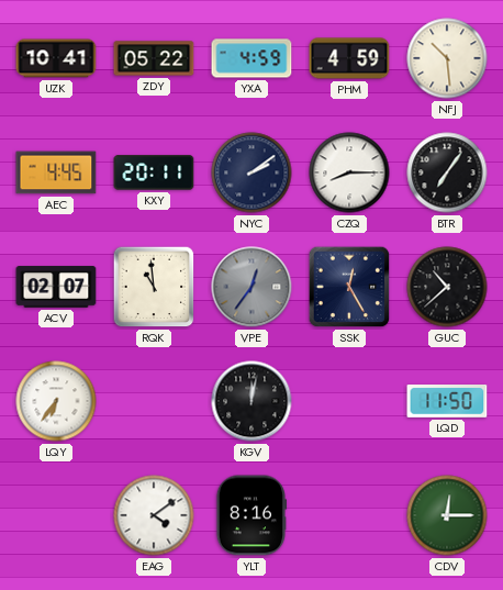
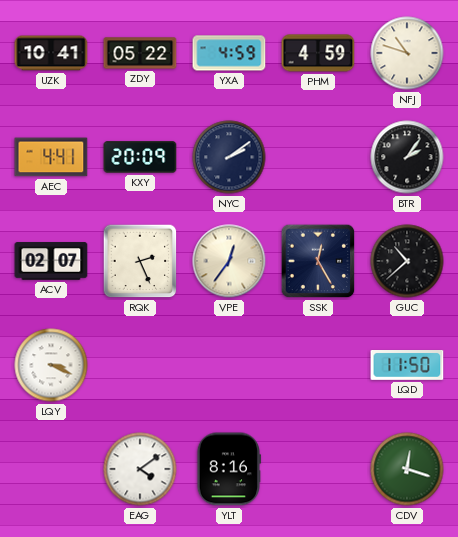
NFJ: 10:29 -> 10:48
AEC: 4:45 -> 4:41
KXY: 20:11 -> 20:09
CZQ: 8:15 -> none
BTR: 7:06 -> 2:06
RQK: 10:59 -> 2:26
VPE dial: grey -> cream
LQY: 6:36 -> 3:19
KGV: 12:02 -> none
CDV: 12:15 -> 12:18
